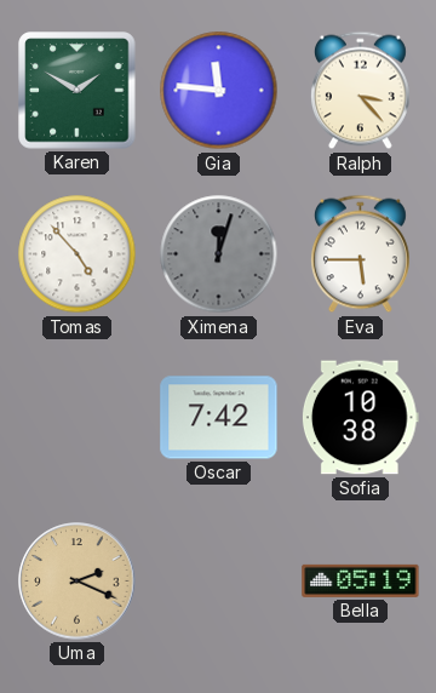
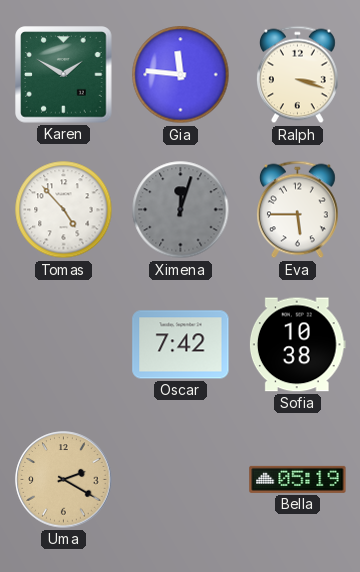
Ralph: 3:23 -> 3:18
Uma: 2:19 -> 2:20
